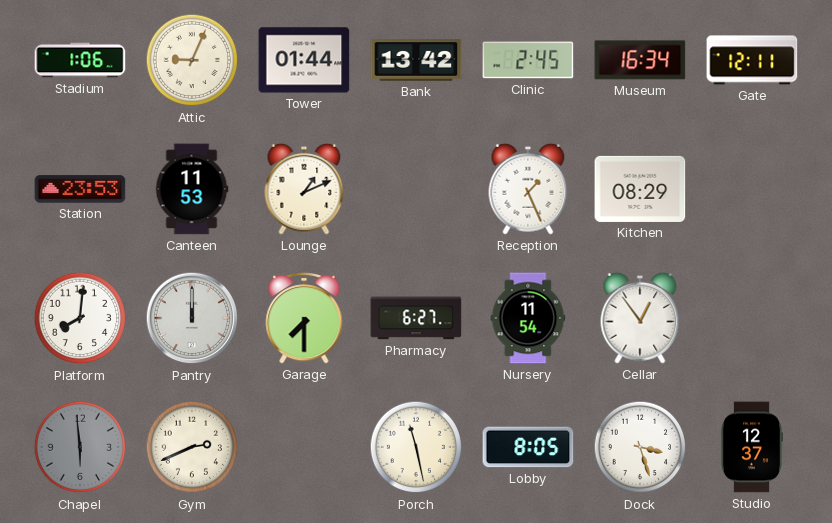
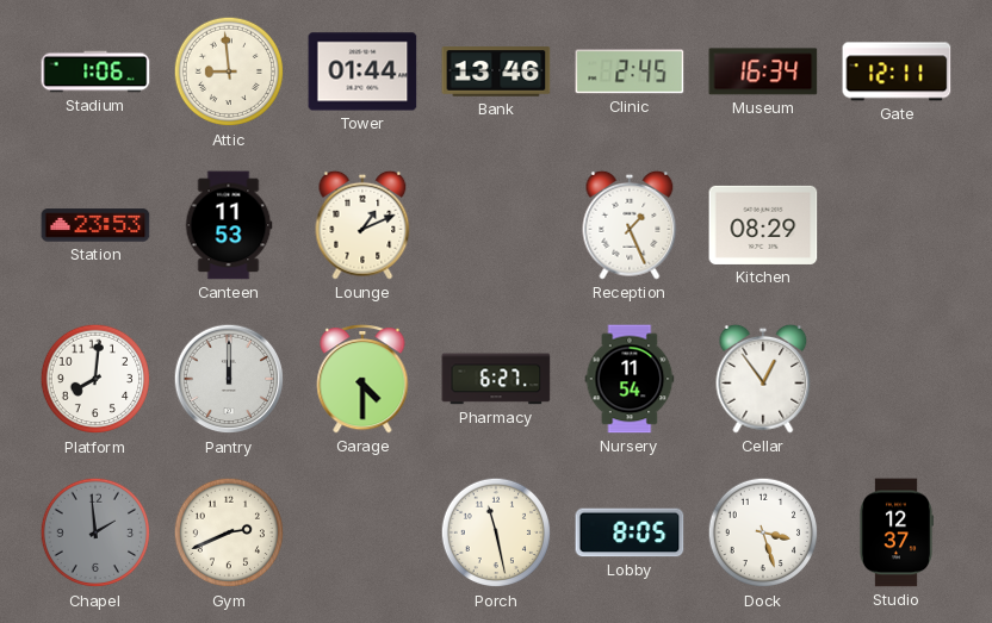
Attic: 9:04 -> 8:59
Bank: 13:42 -> 13:46
Garage: 7:30 -> 4:30
Chapel: 5:59 -> 1:59
